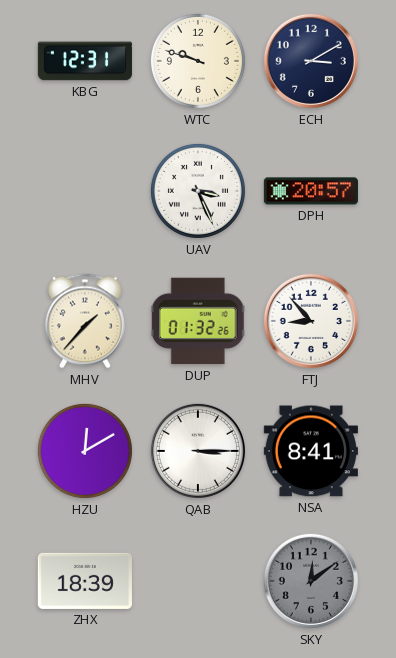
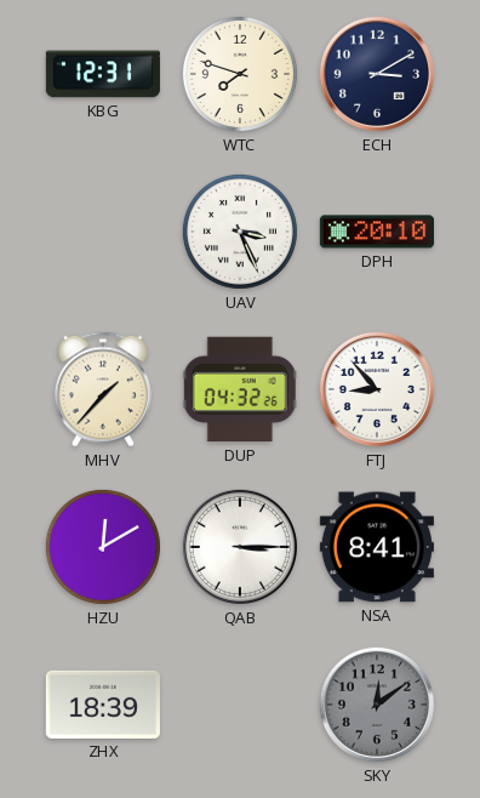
WTC: 9:48 -> 7:48
DPH: 20:57 -> 20:10
DUP: 01:32 -> 04:32
